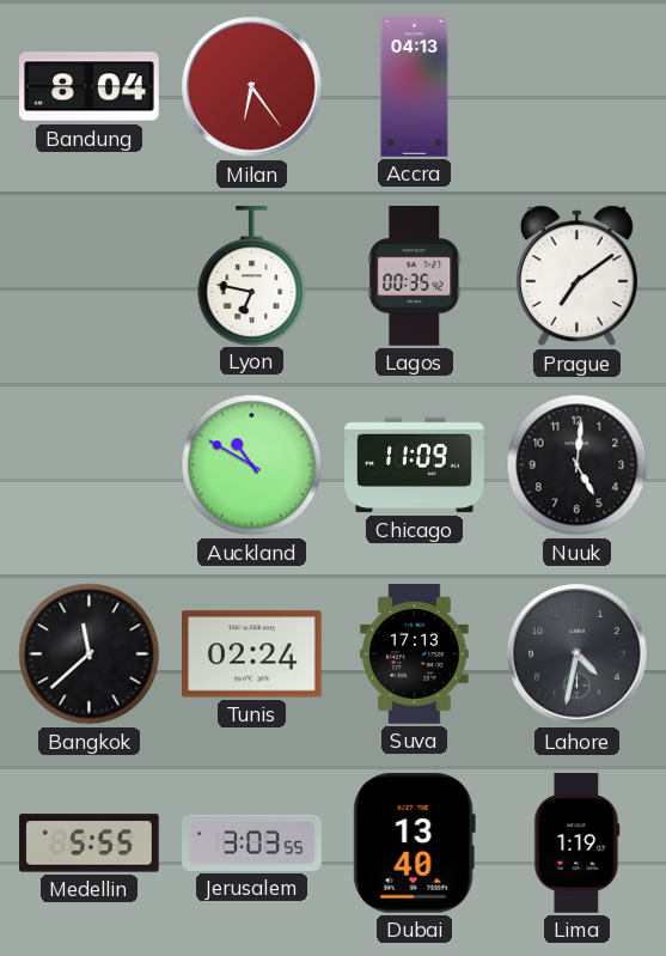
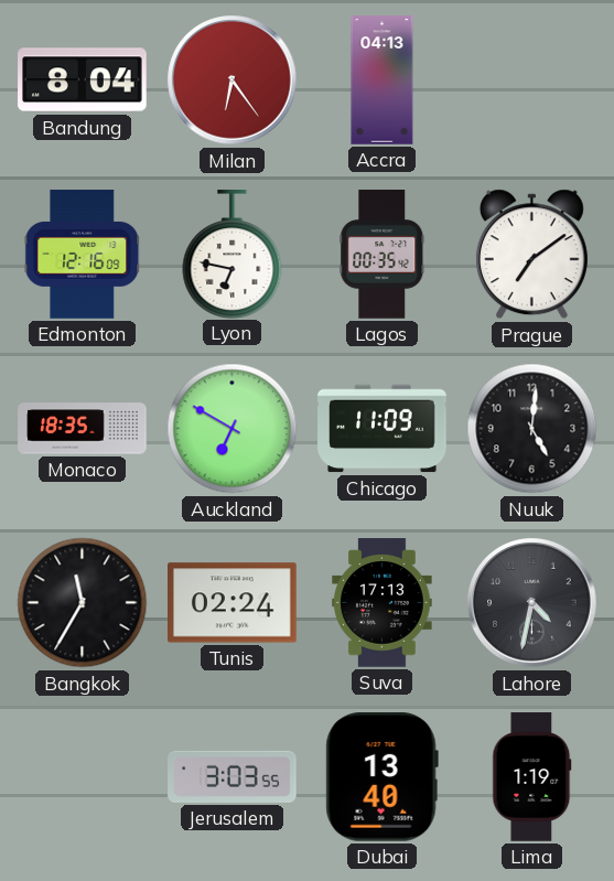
Edmonton: none -> 12:16
Monaco: none -> 18:35
Auckland: 10:50 -> 6:50
Bangkok: 11:38 -> 11:35
Medellin: 5:55 -> none
